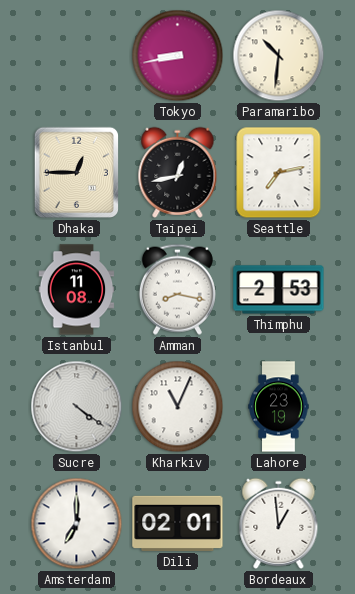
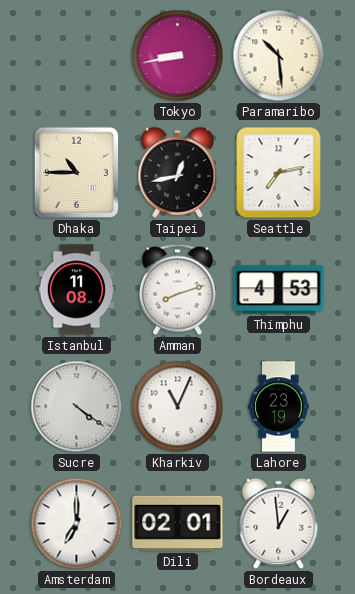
Paramaribo: 10:31 -> 10:29
Dhaka: 12:45 -> 10:45
Amman: 8:17 -> 8:12
Thimphu: 2:53 -> 4:53
